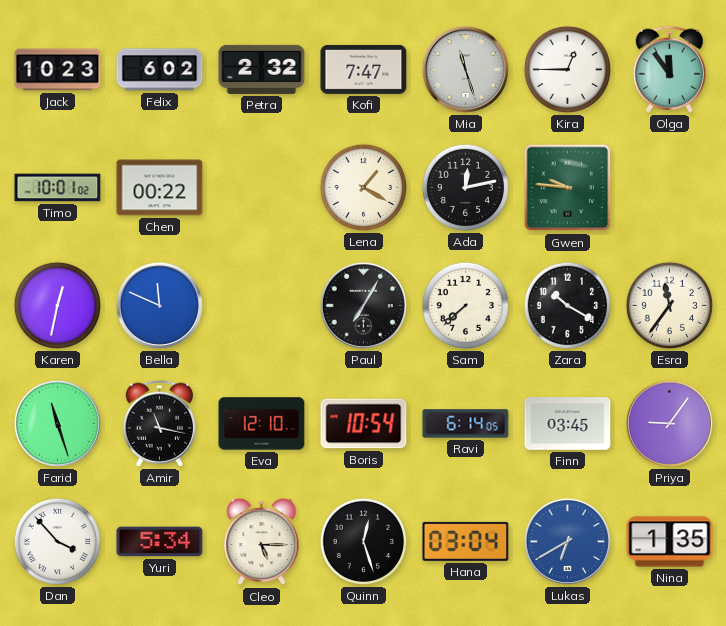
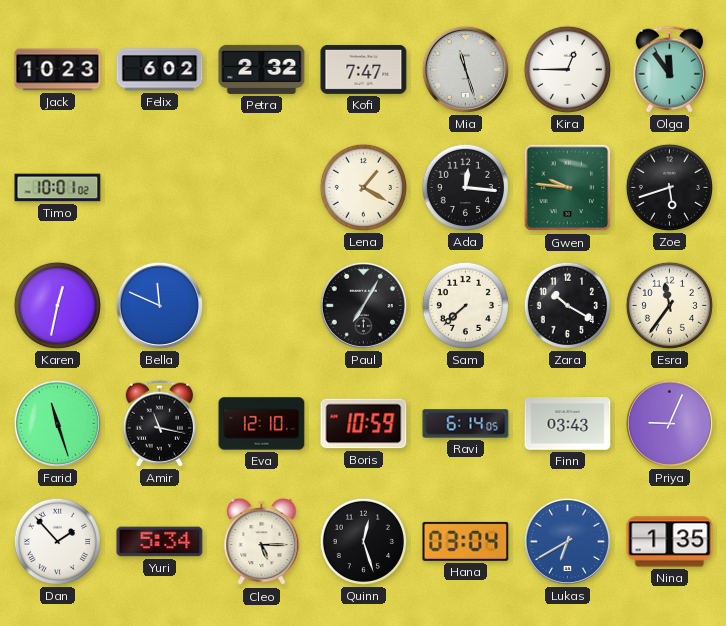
Chen: 00:22 -> none
Ada: 12:13 -> 12:16
Zoe: none -> 5:42
Boris: 10:54 -> 10:59
Finn: 03:45 -> 03:43
Priya: 9:06 -> 9:04
Dan: 3:53 -> 1:53
